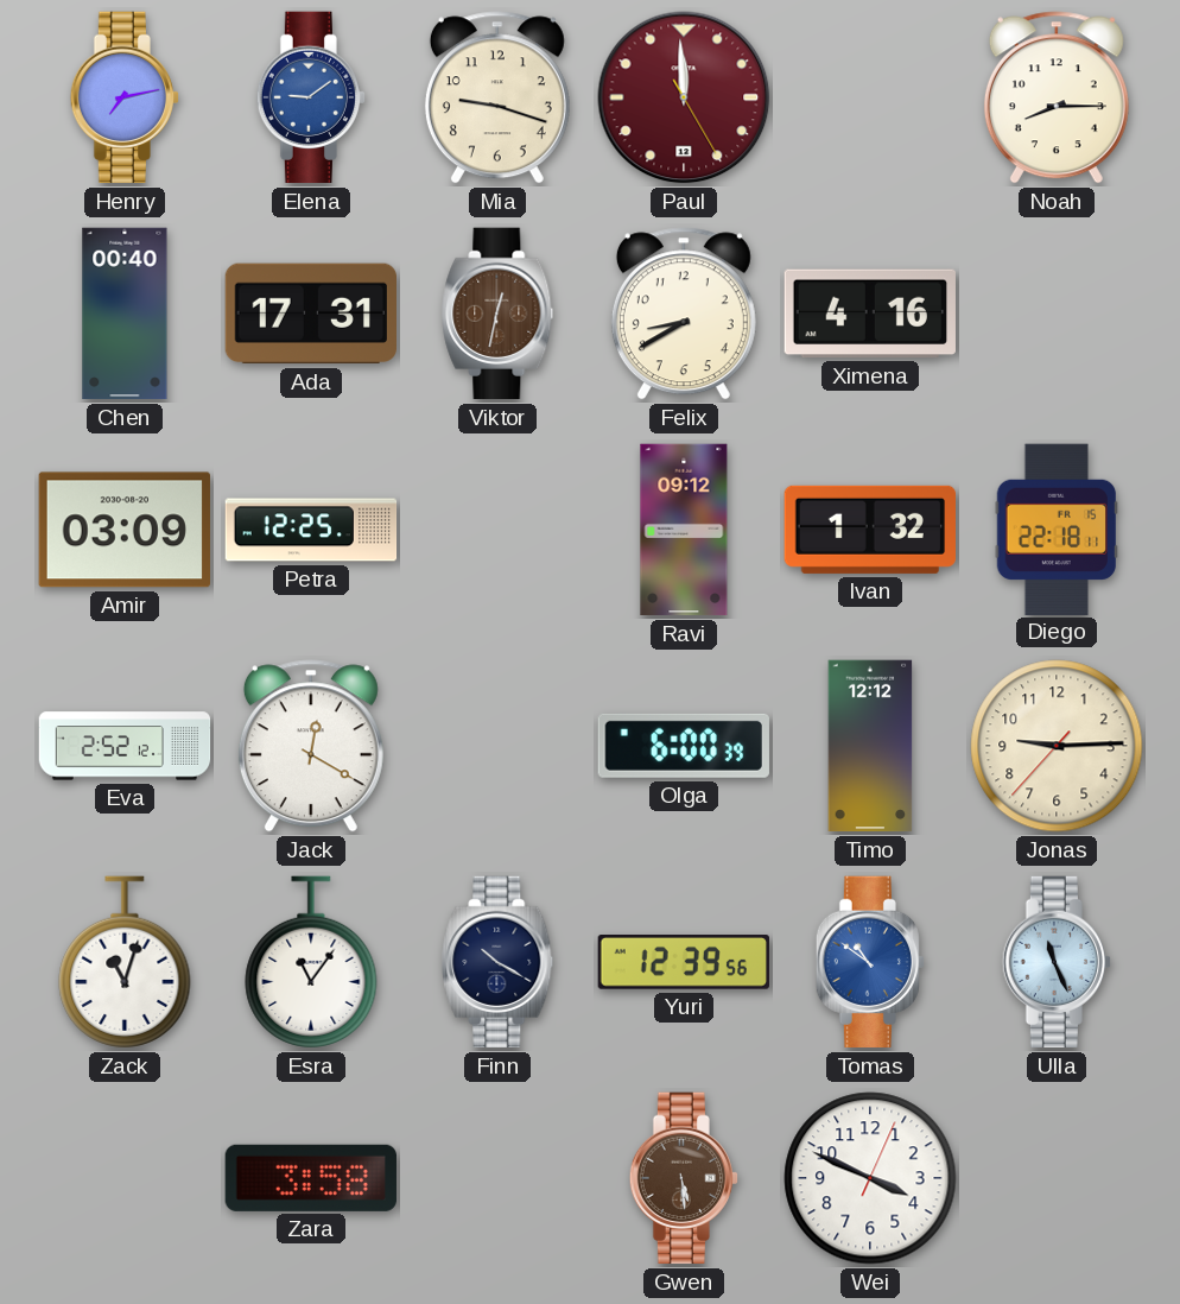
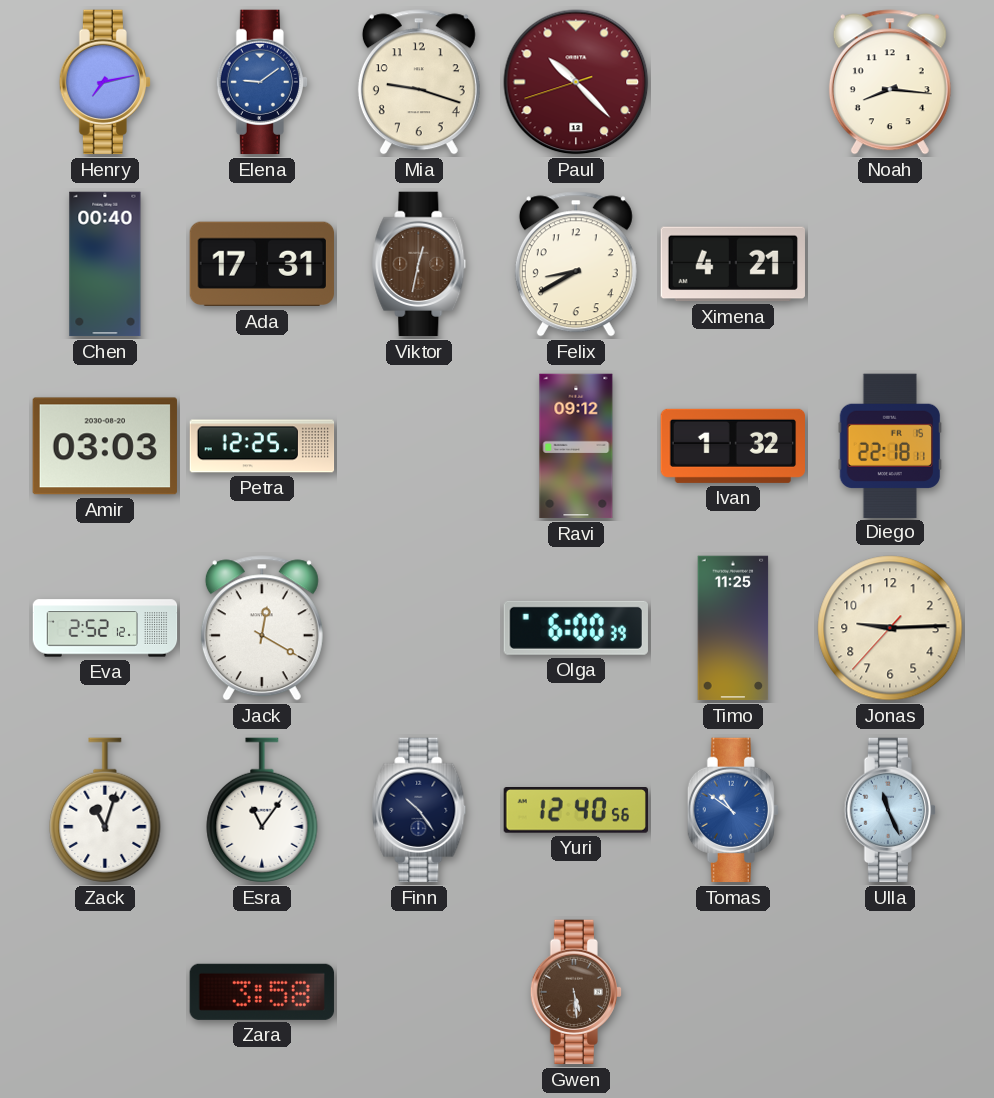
Paul: 11:59 -> 10:22
Noah: 8:15 -> 8:16
Ximena: 4:16 -> 4:21
Amir: 03:09 -> 03:03
Timo: 12:12 -> 11:25
Finn: 10:20 -> 10:24
Yuri: 12:39 -> 12:40
Wei: 3:49 -> none
